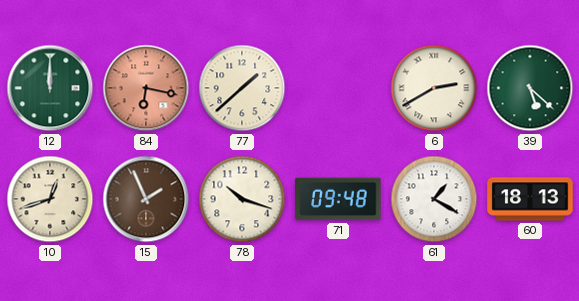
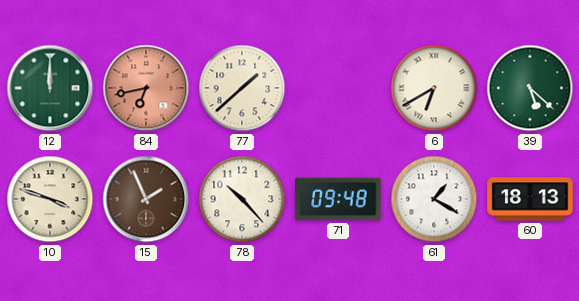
84: 6:17 -> 6:43
6: 2:40 -> 6:40
10: 12:42 -> 3:48
78: 10:18 -> 10:23
